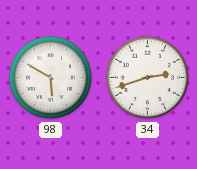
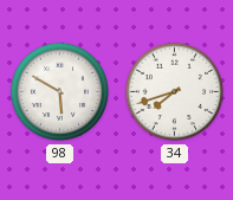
34: 2:42 -> 7:42
